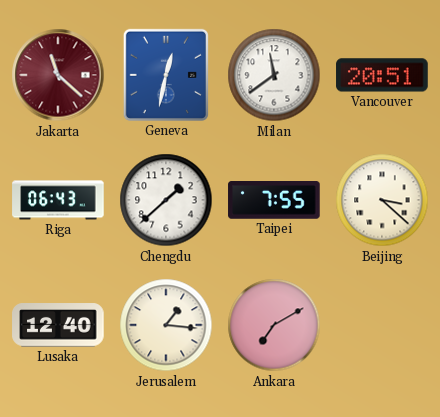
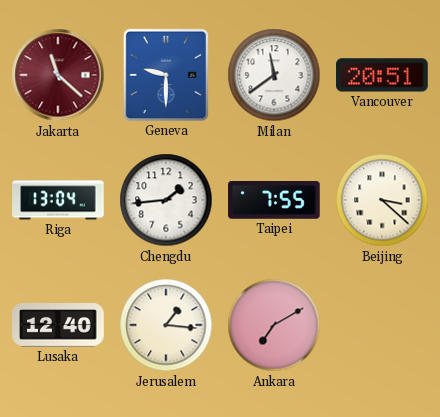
Geneva: 12:32 -> 9:30
Riga: 06:43 -> 13:04
Chengdu: 1:38 -> 1:44
